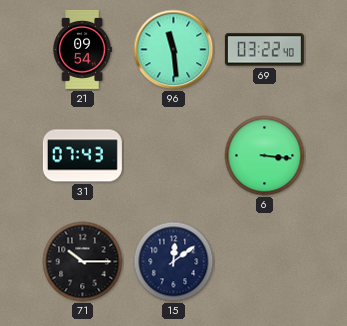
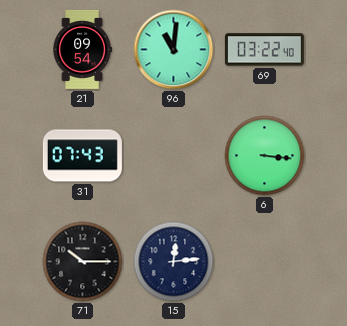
96: 11:29 -> 11:01
15: 12:09 -> 12:14
